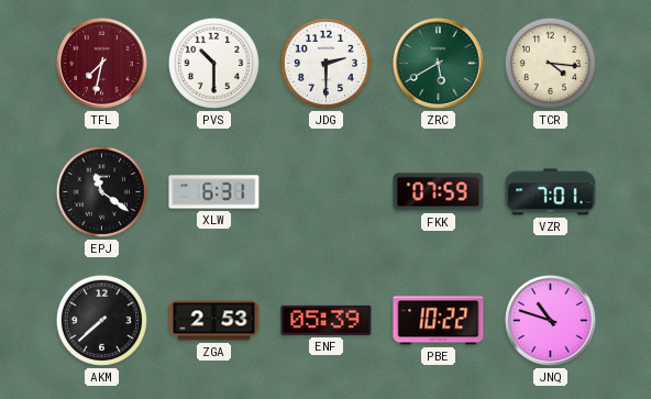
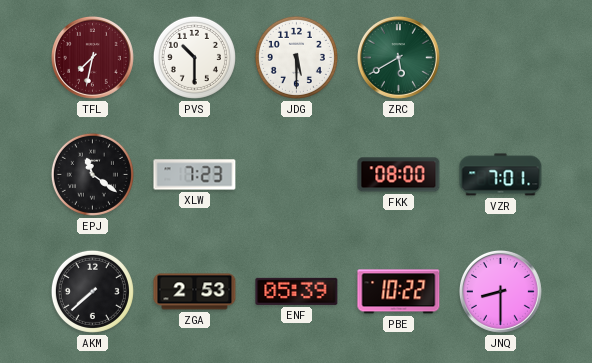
JDG: 2:30 -> 5:30
TCR: 4:16 -> none
XLW: 6:31 -> 7:23
FKK: 07:59 -> 08:00
JNQ: 10:48 -> 8:30
